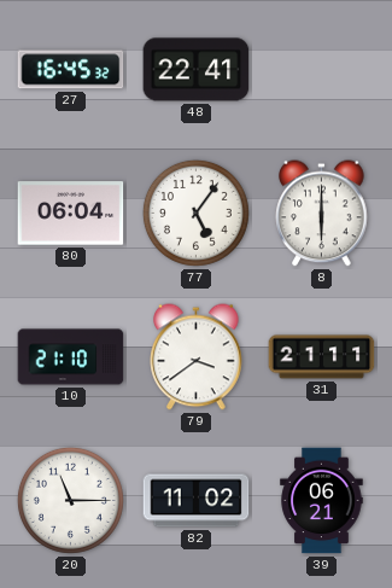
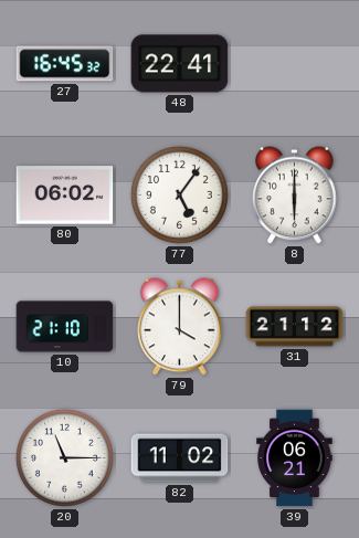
80: 06:04 -> 06:02
79: 3:39 -> 4:00
31: 21:11 -> 21:12
